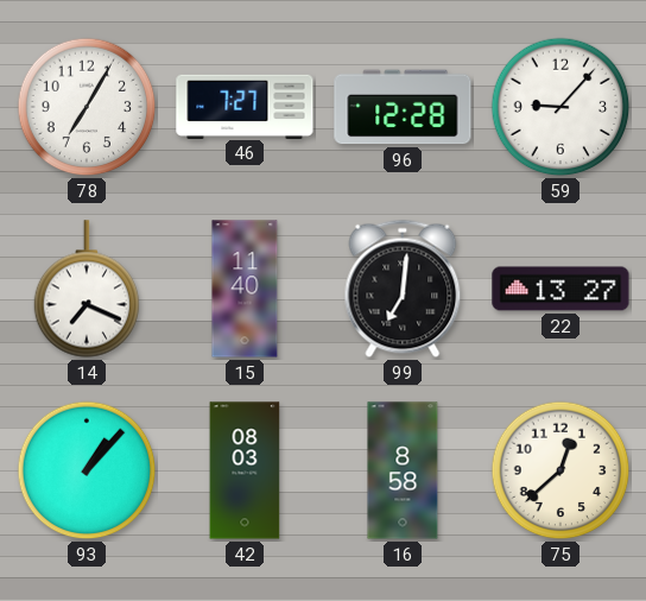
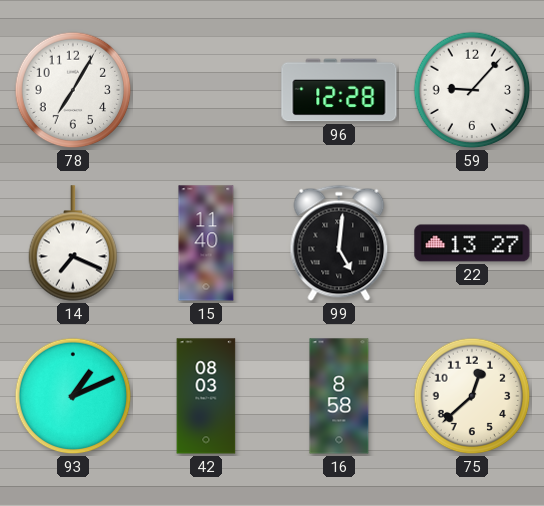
46: 7:27 -> none
99: 7:01 -> 5:01
93: 1:07 -> 1:11
